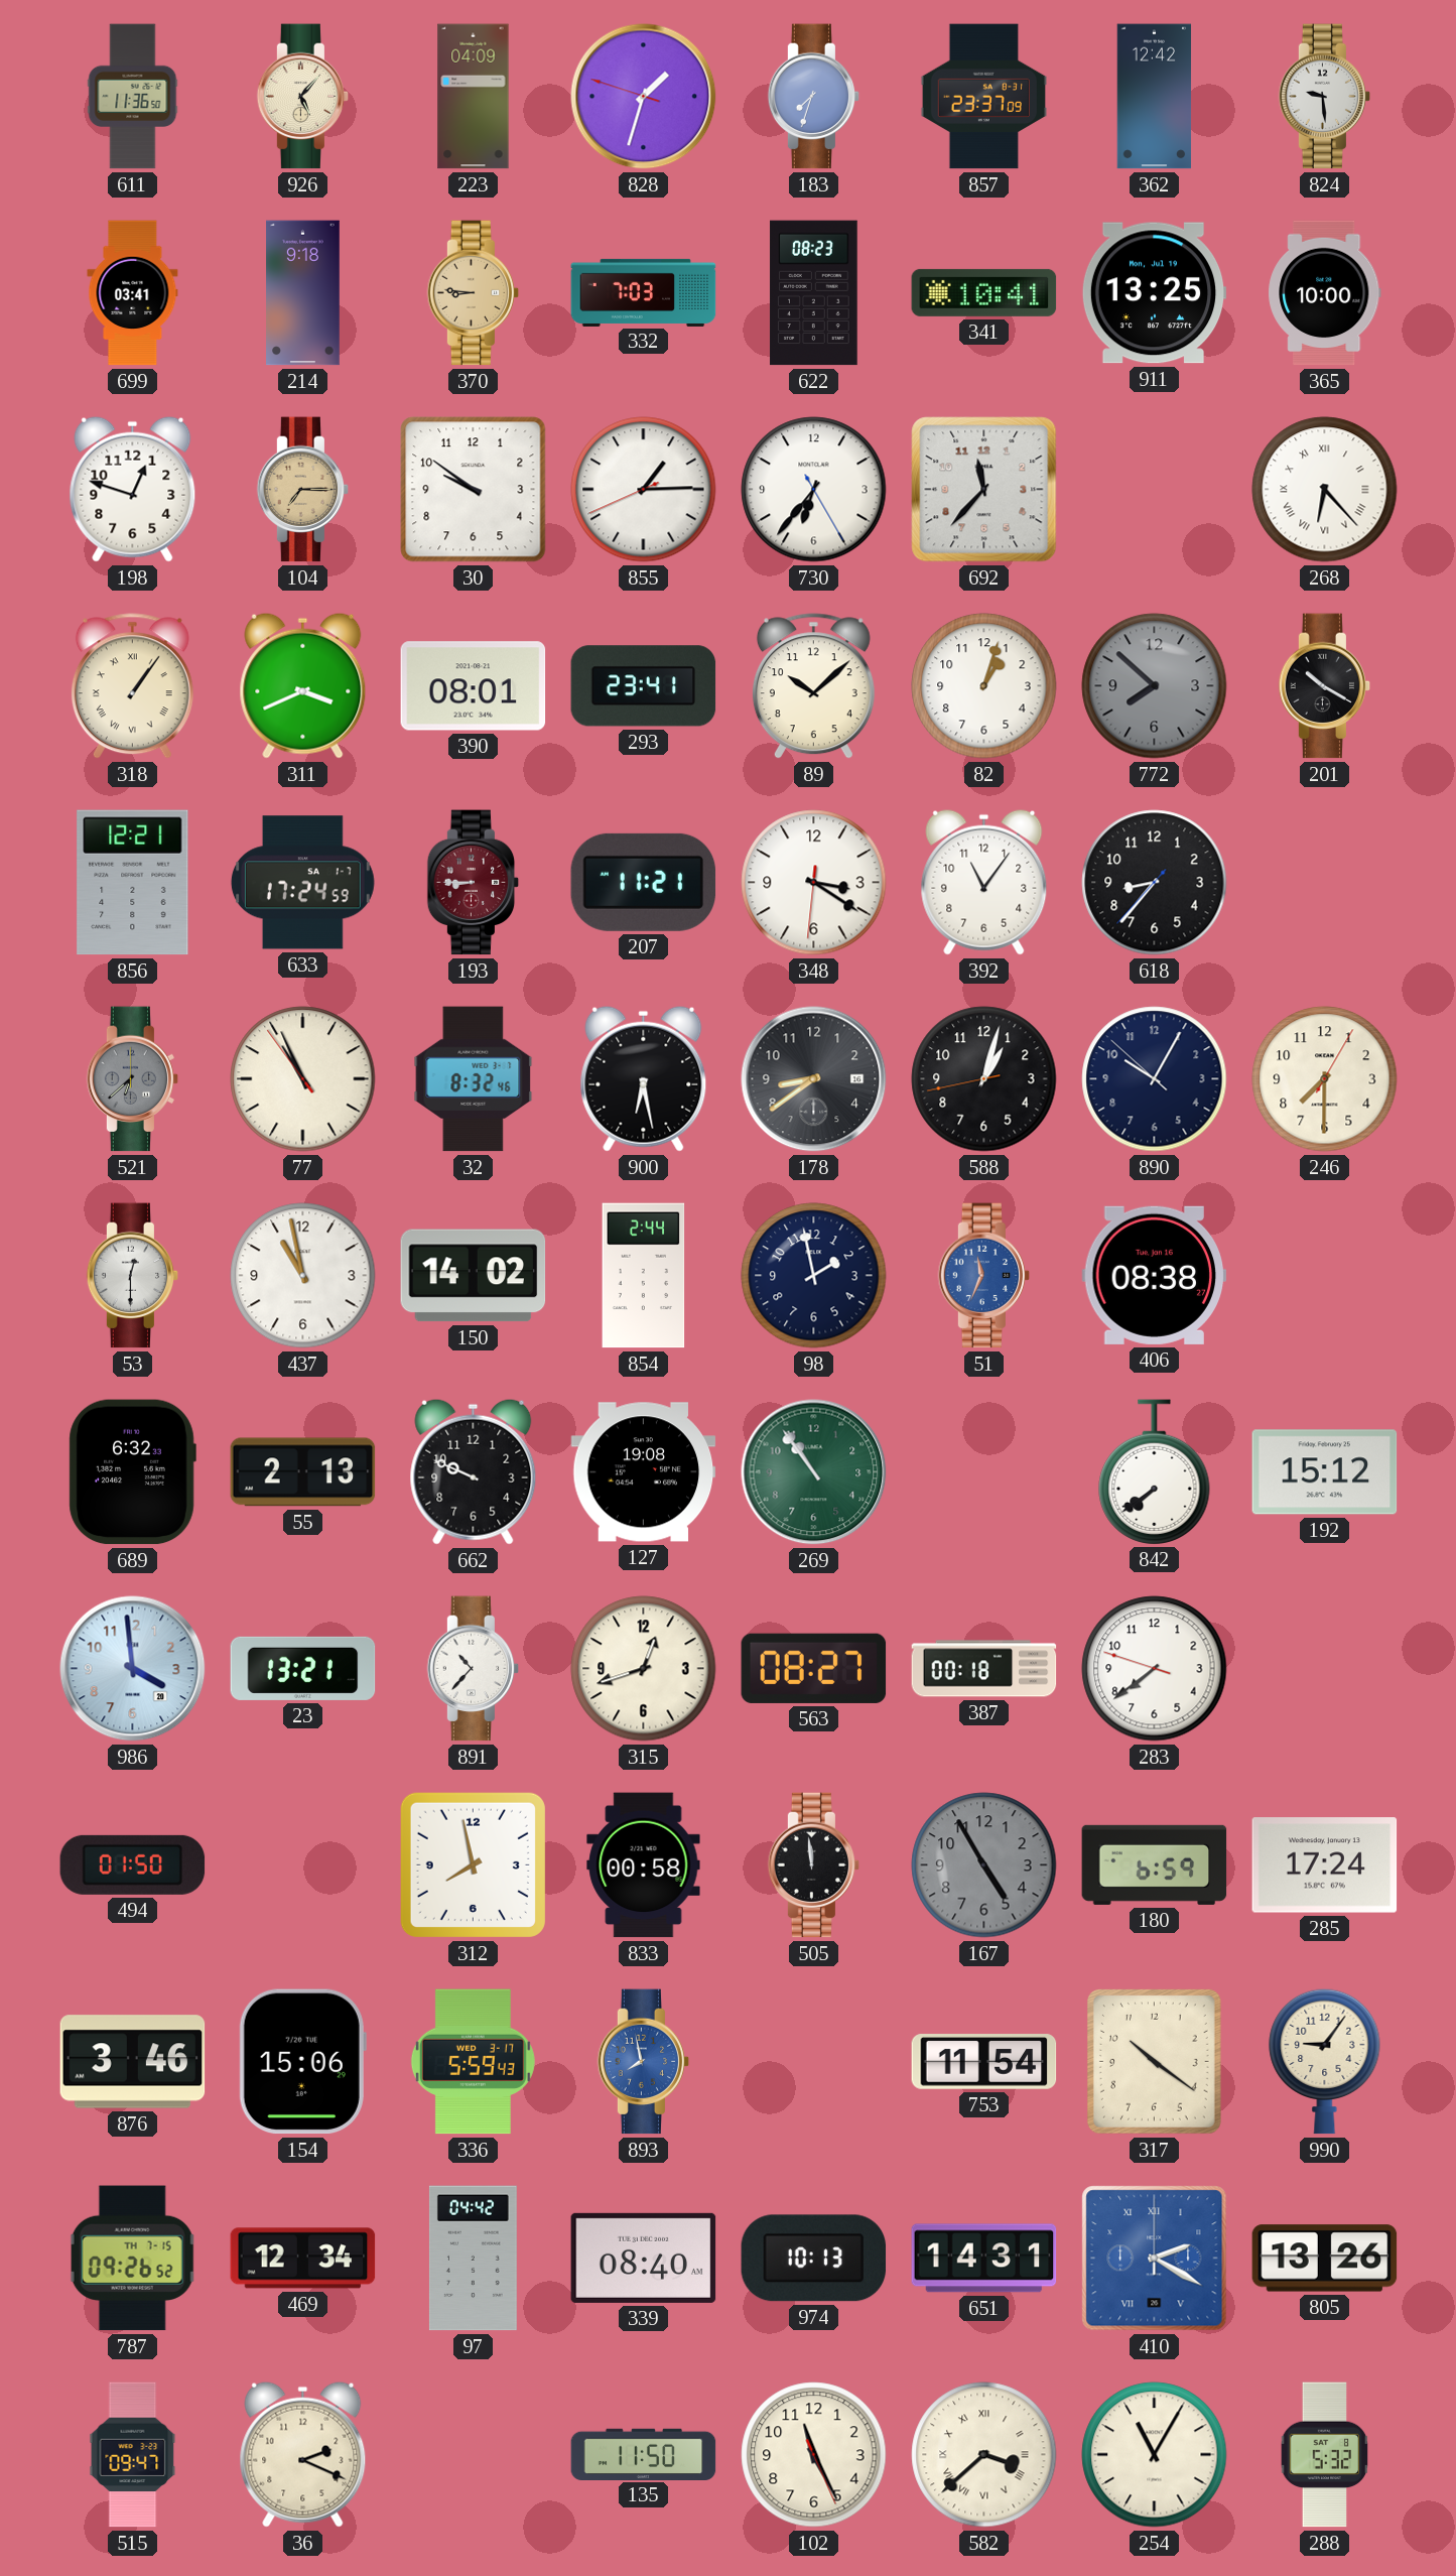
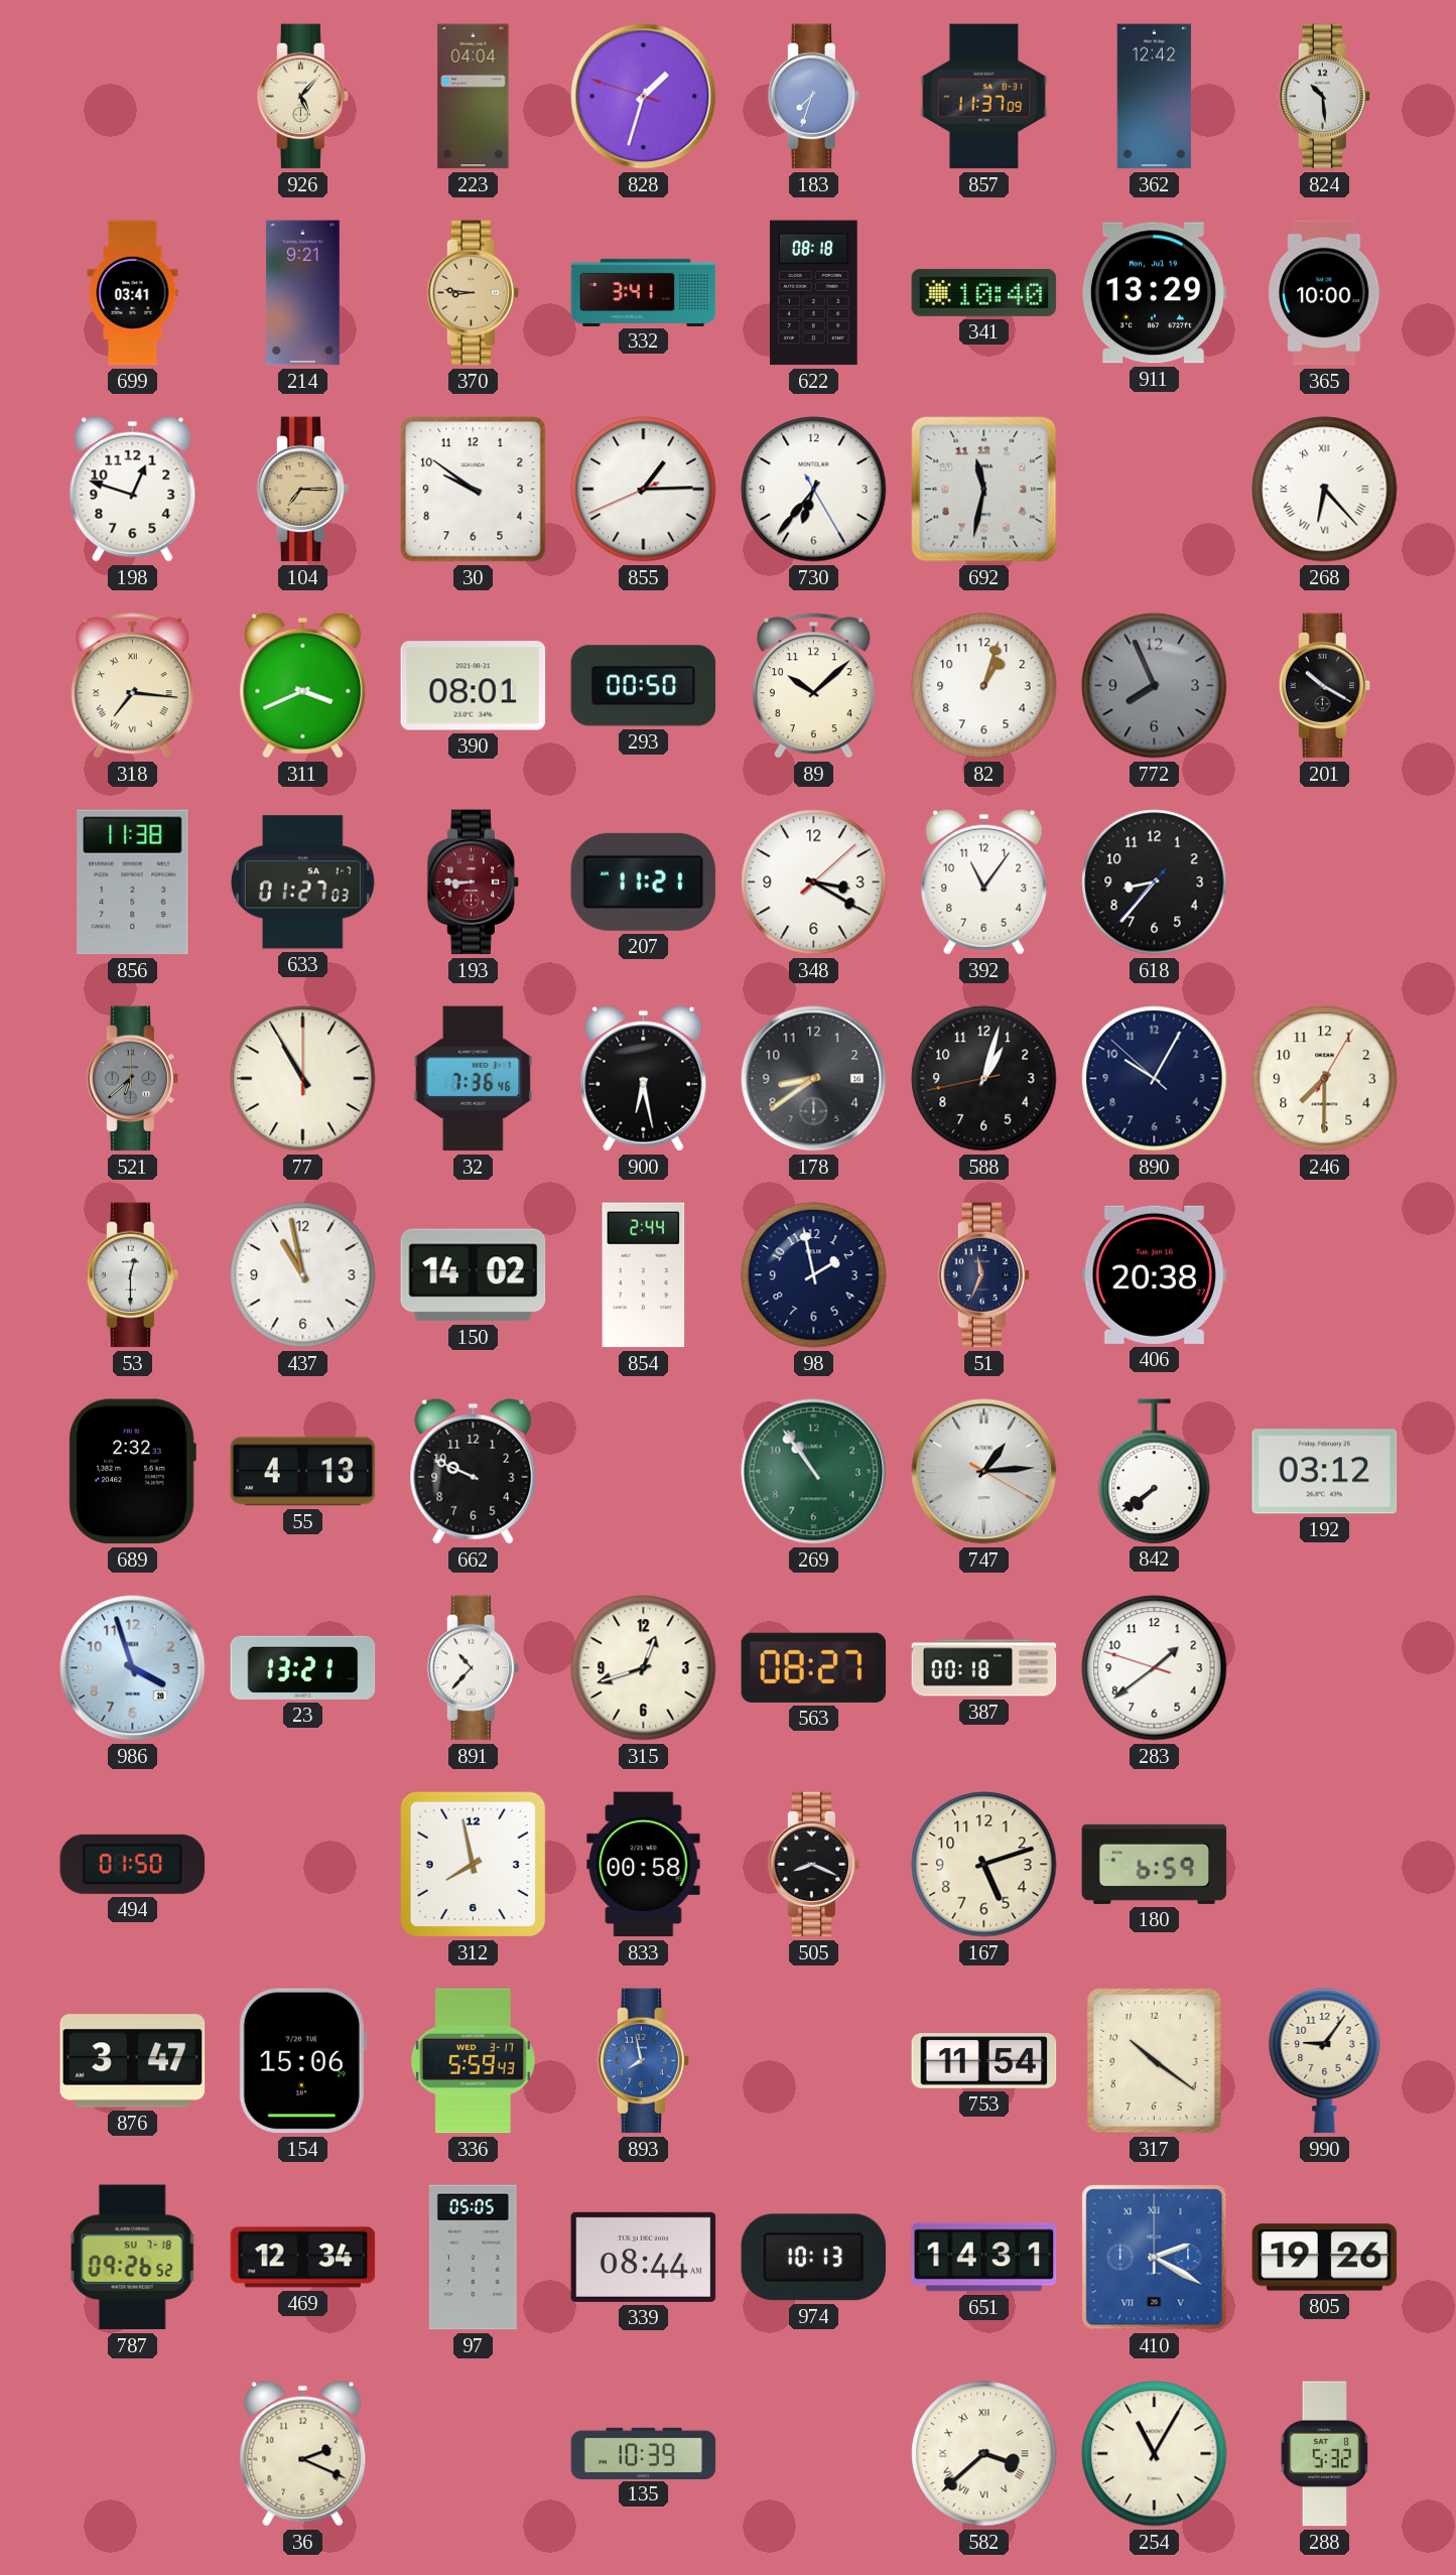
611: 11:36 -> none
223: 04:09 -> 04:04
857: 23:37 -> 11:37
824: 9:29 -> 10:29
214: 9:18 -> 9:21
332: 7:03 -> 3:41
622: 08:23 -> 08:18
341: 10:41 -> 10:40
911: 13:25 -> 13:29
692: 11:37 -> 11:32
318: 1:06 -> 7:16
293: 23:41 -> 00:50
772: 7:52 -> 7:56
856: 12:21 -> 11:38
633: 17:24 -> 01:27
348: 3:20:31 -> 3:20:08
77: 10:55:54 -> 10:55:00
32: 8:32 -> 7:36
51 dial: blue -> navy
406: 08:38 -> 20:38
689: 6:32 -> 2:32
55: 2:13 -> 4:13
127: 19:08 -> none
747: none -> 1:14
192: 15:12 -> 03:12
986: 3:59 -> 3:57
283: 7:38 -> 1:38
505: 11:59 -> 8:19
167: 4:55 -> 5:12
167 dial: grey -> cream
285: 17:24 -> none
876: 3:46 -> 3:47
787 date: TH 7-15 -> SU 7-18
97: 04:42 -> 05:05
339: 08:40 -> 08:44
805: 13:26 -> 19:26
515: 09:47 -> none
135: 11:50 -> 10:39
102: 11:25 -> none
